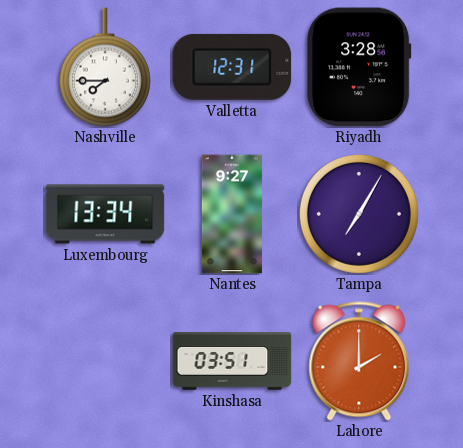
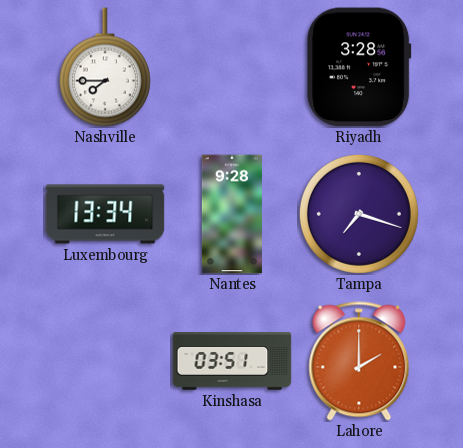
Valletta: 12:31 -> none
Nantes: 9:27 -> 9:28
Tampa: 7:05 -> 7:18
